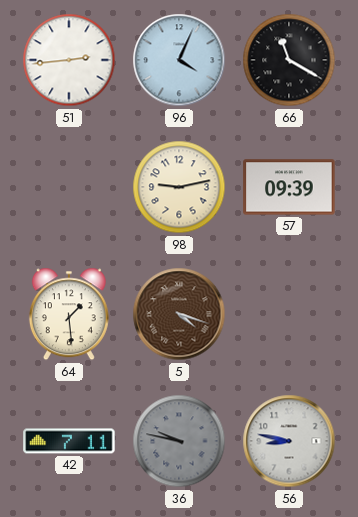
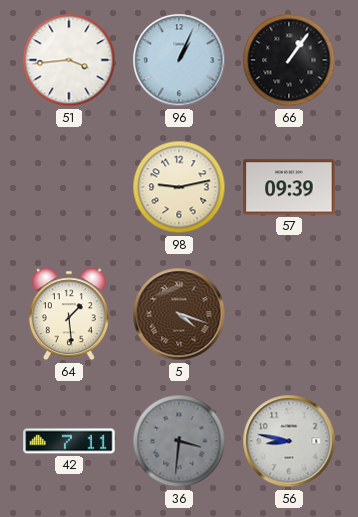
51: 2:44 -> 3:44
96: 4:04 -> 1:04
66: 11:20 -> 1:06
36: 9:47 -> 3:31
